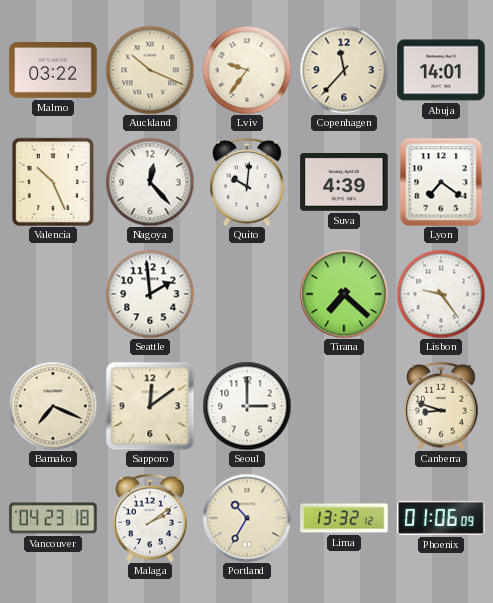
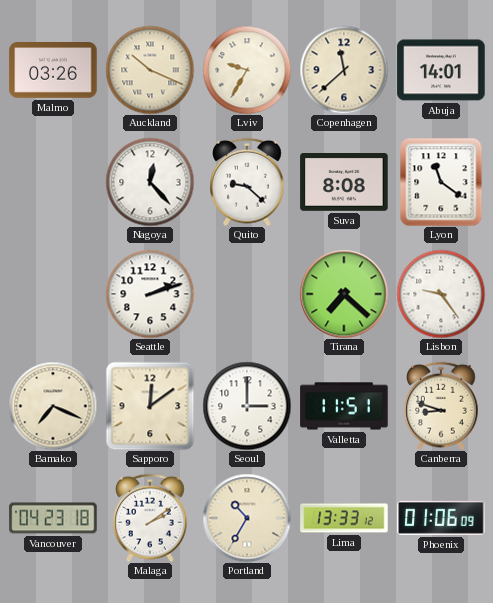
Malmo: 03:22 -> 03:26
Lviv: 9:36 -> 9:35
Copenhagen: 11:37 -> 11:38
Valencia: 10:26 -> none
Quito: 10:01 -> 9:22
Suva: 4:39 -> 8:08
Lyon: 7:21 -> 11:21
Seattle: 1:59 -> 2:12
Valletta: none -> 11:51
Lima: 13:32 -> 13:33
